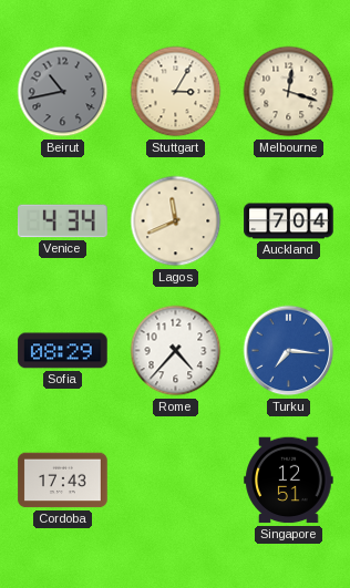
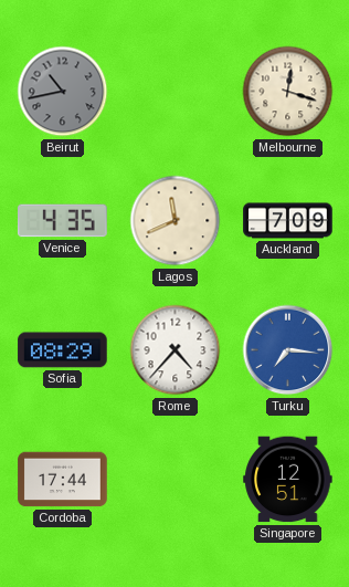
Stuttgart: 3:05 -> none
Venice: 4:34 -> 4:35
Auckland: 7:04 -> 7:09
Cordoba: 17:43 -> 17:44
